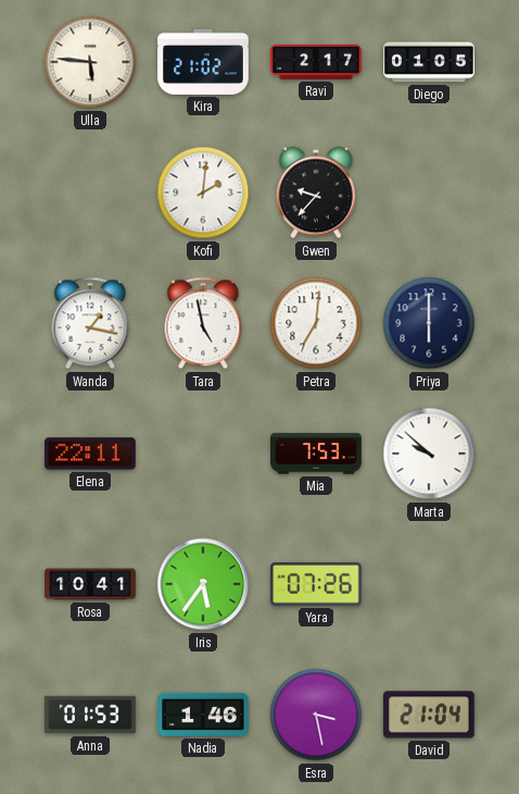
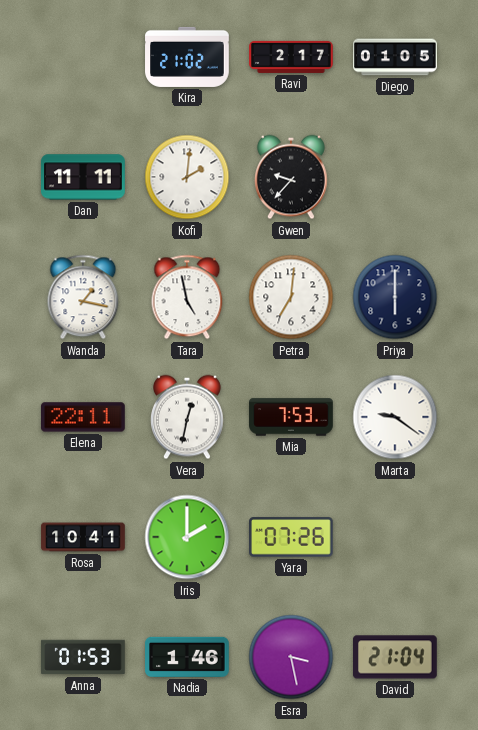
Ulla: 5:46 -> none
Dan: none -> 11:11
Vera: none -> 12:32
Marta: 9:52 -> 9:21
Iris: 5:36 -> 2:00
